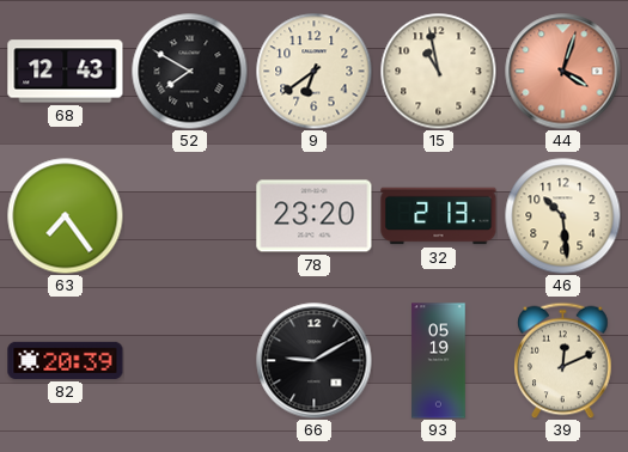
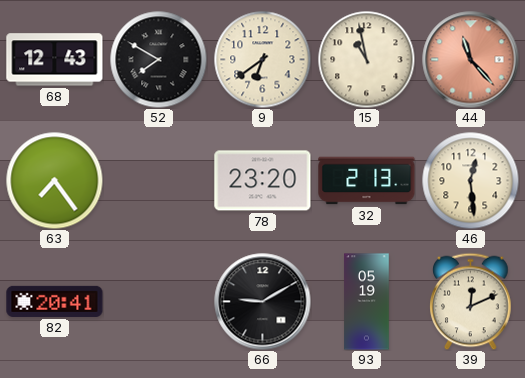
44: 4:03 -> 11:23
46: 10:29 -> 12:29
82: 20:39 -> 20:41
